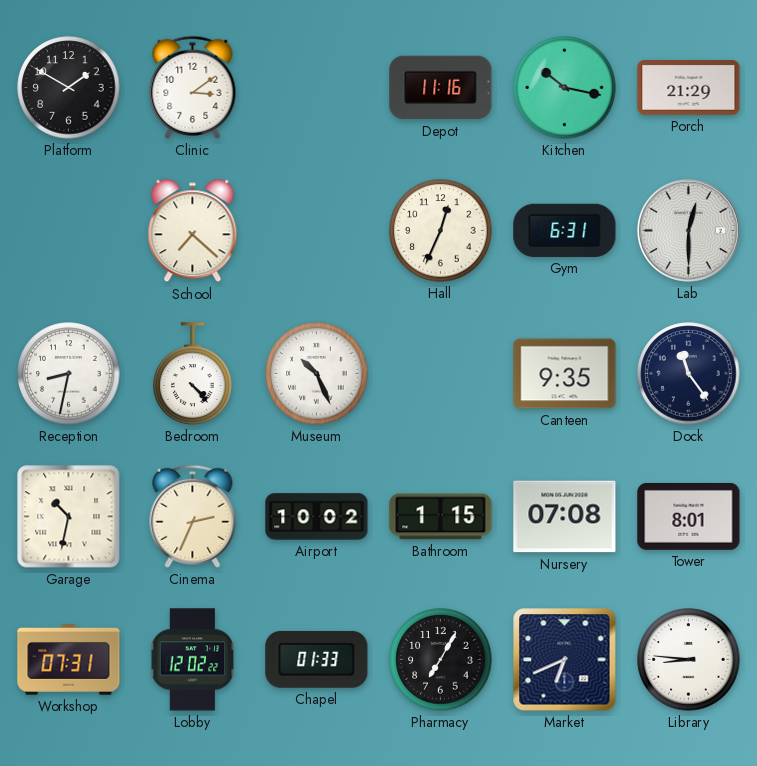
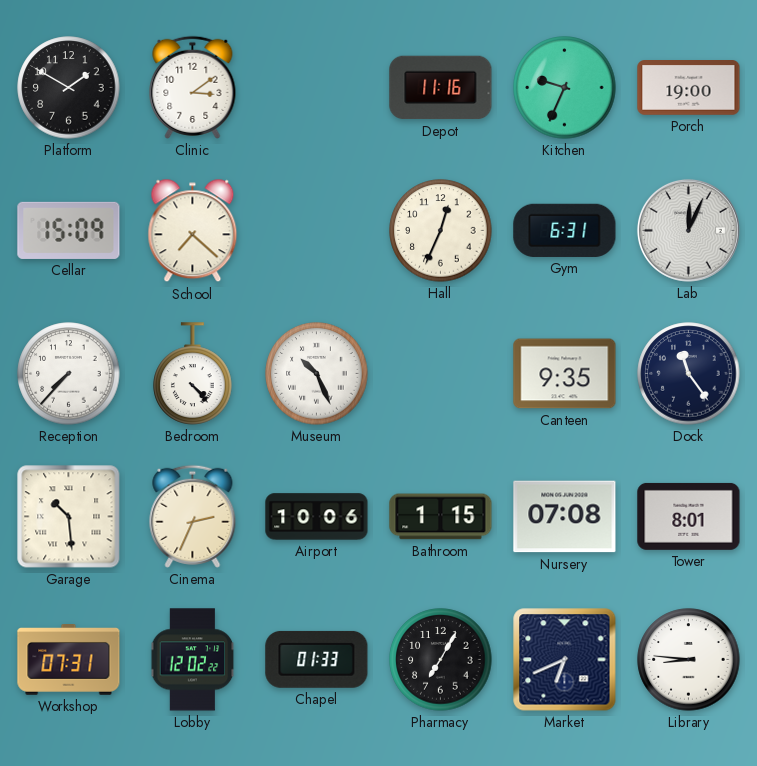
Kitchen: 10:17 -> 9:34
Porch: 21:29 -> 19:00
Cellar: none -> 15:09
Lab: 12:30 -> 12:04
Reception: 8:32 -> 7:37
Garage: 10:32 -> 10:29
Airport: 10:02 -> 10:06
